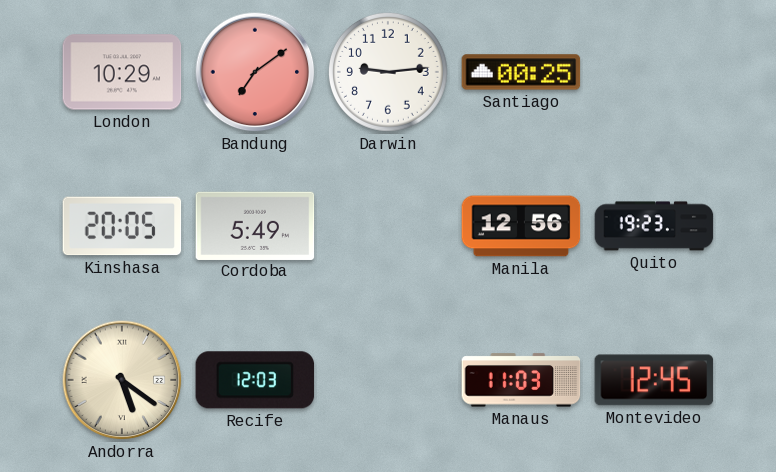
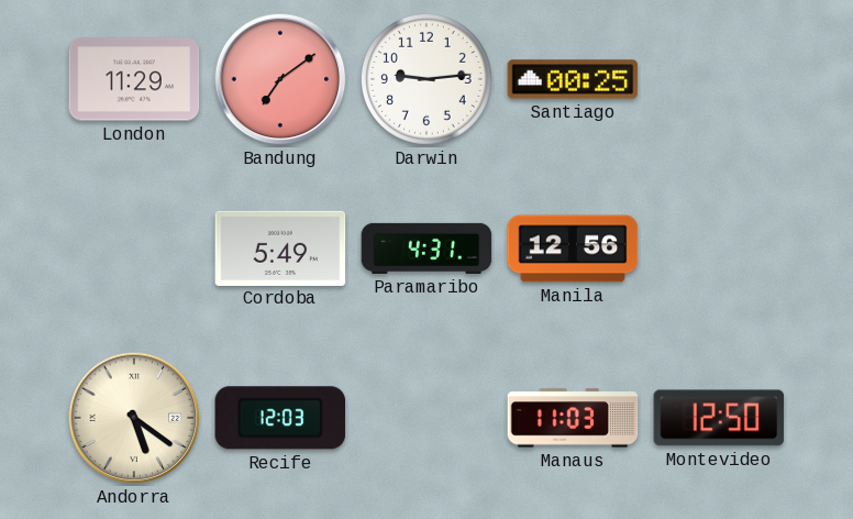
London: 10:29 -> 11:29
Kinshasa: 20:05 -> none
Paramaribo: none -> 4:31
Quito: 19:23 -> none
Montevideo: 12:45 -> 12:50
